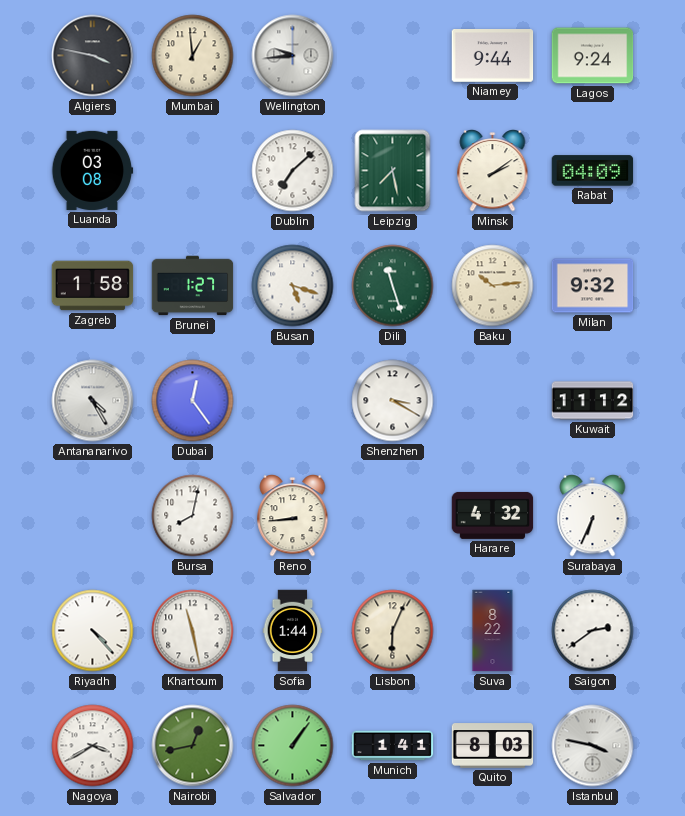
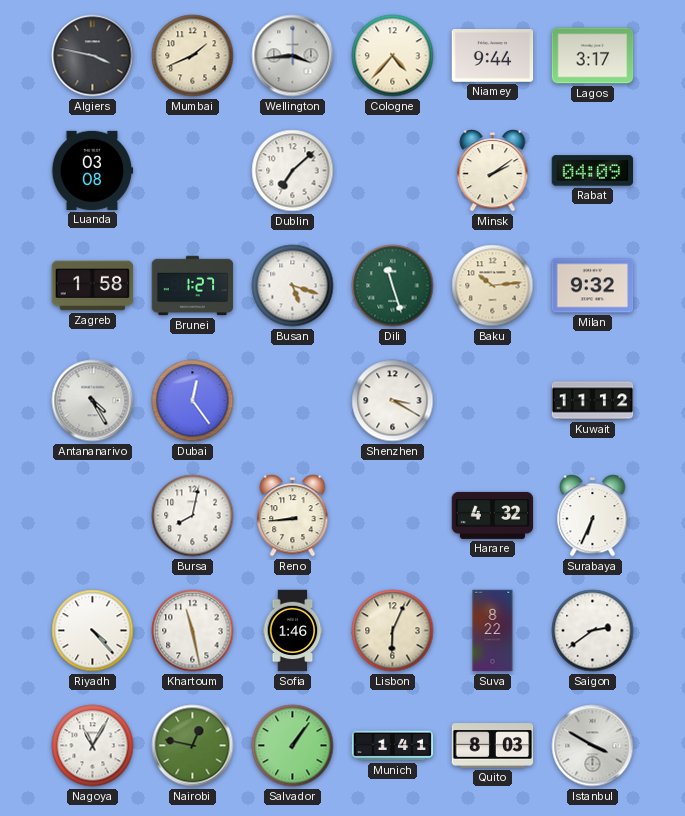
Mumbai: 12:59 -> 1:41
Wellington: 9:44 -> 3:44
Cologne: none -> 4:37
Lagos: 9:24 -> 3:17
Leipzig: 7:28 -> none
Sofia: 1:44 -> 1:46
Nagoya: 3:40 -> 11:05
Nairobi: 12:43 -> 12:47
Istanbul: 3:47 -> 3:50
